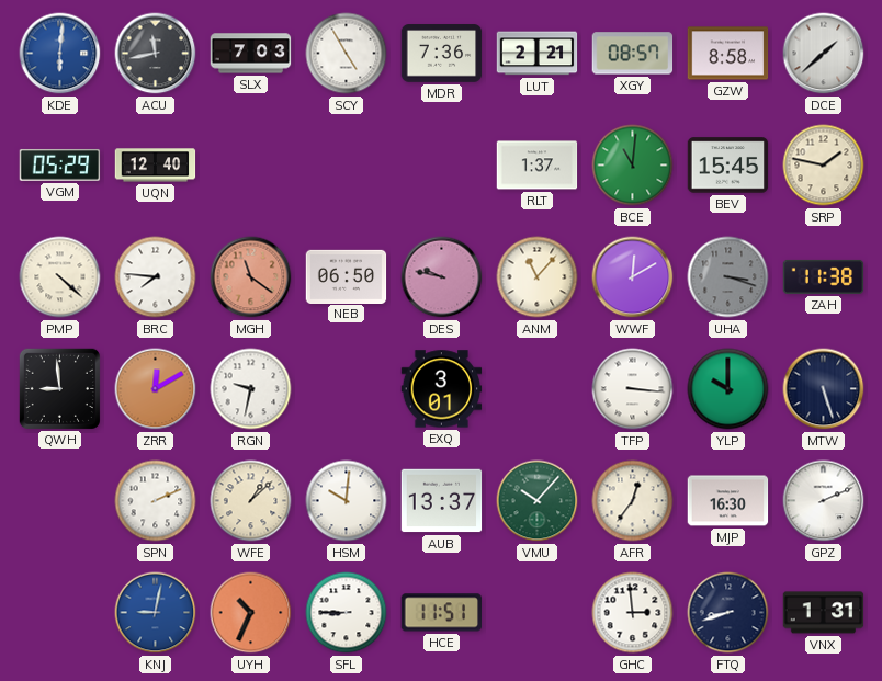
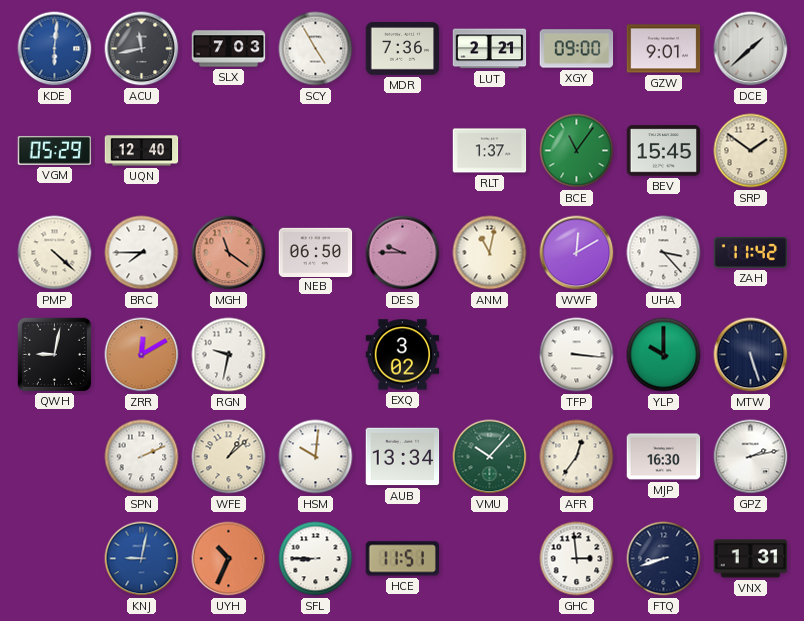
XGY: 08:57 -> 09:00
GZW: 8:58 -> 9:01
BCE: 11:01 -> 11:06
SRP: 1:47 -> 1:51
BRC: 7:46 -> 7:45
DES: 9:47 -> 9:45
ANM: 11:07 -> 11:02
UHA: 3:18 -> 3:23
UHA dial: grey -> white
ZAH: 11:38 -> 11:42
QWH: 8:59 -> 9:02
EXQ: 3:01 -> 3:02
AUB: 13:37 -> 13:34
GPZ: 2:11 -> 2:13
